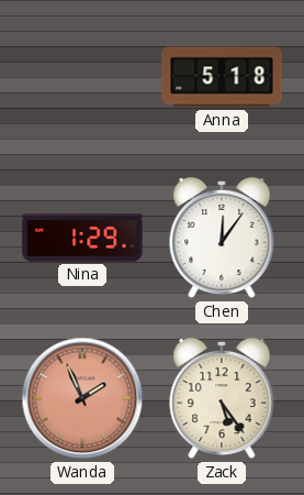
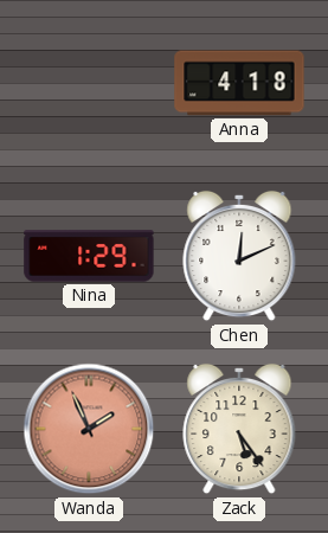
Anna: 5:18 -> 4:18
Chen: 12:06 -> 12:11
